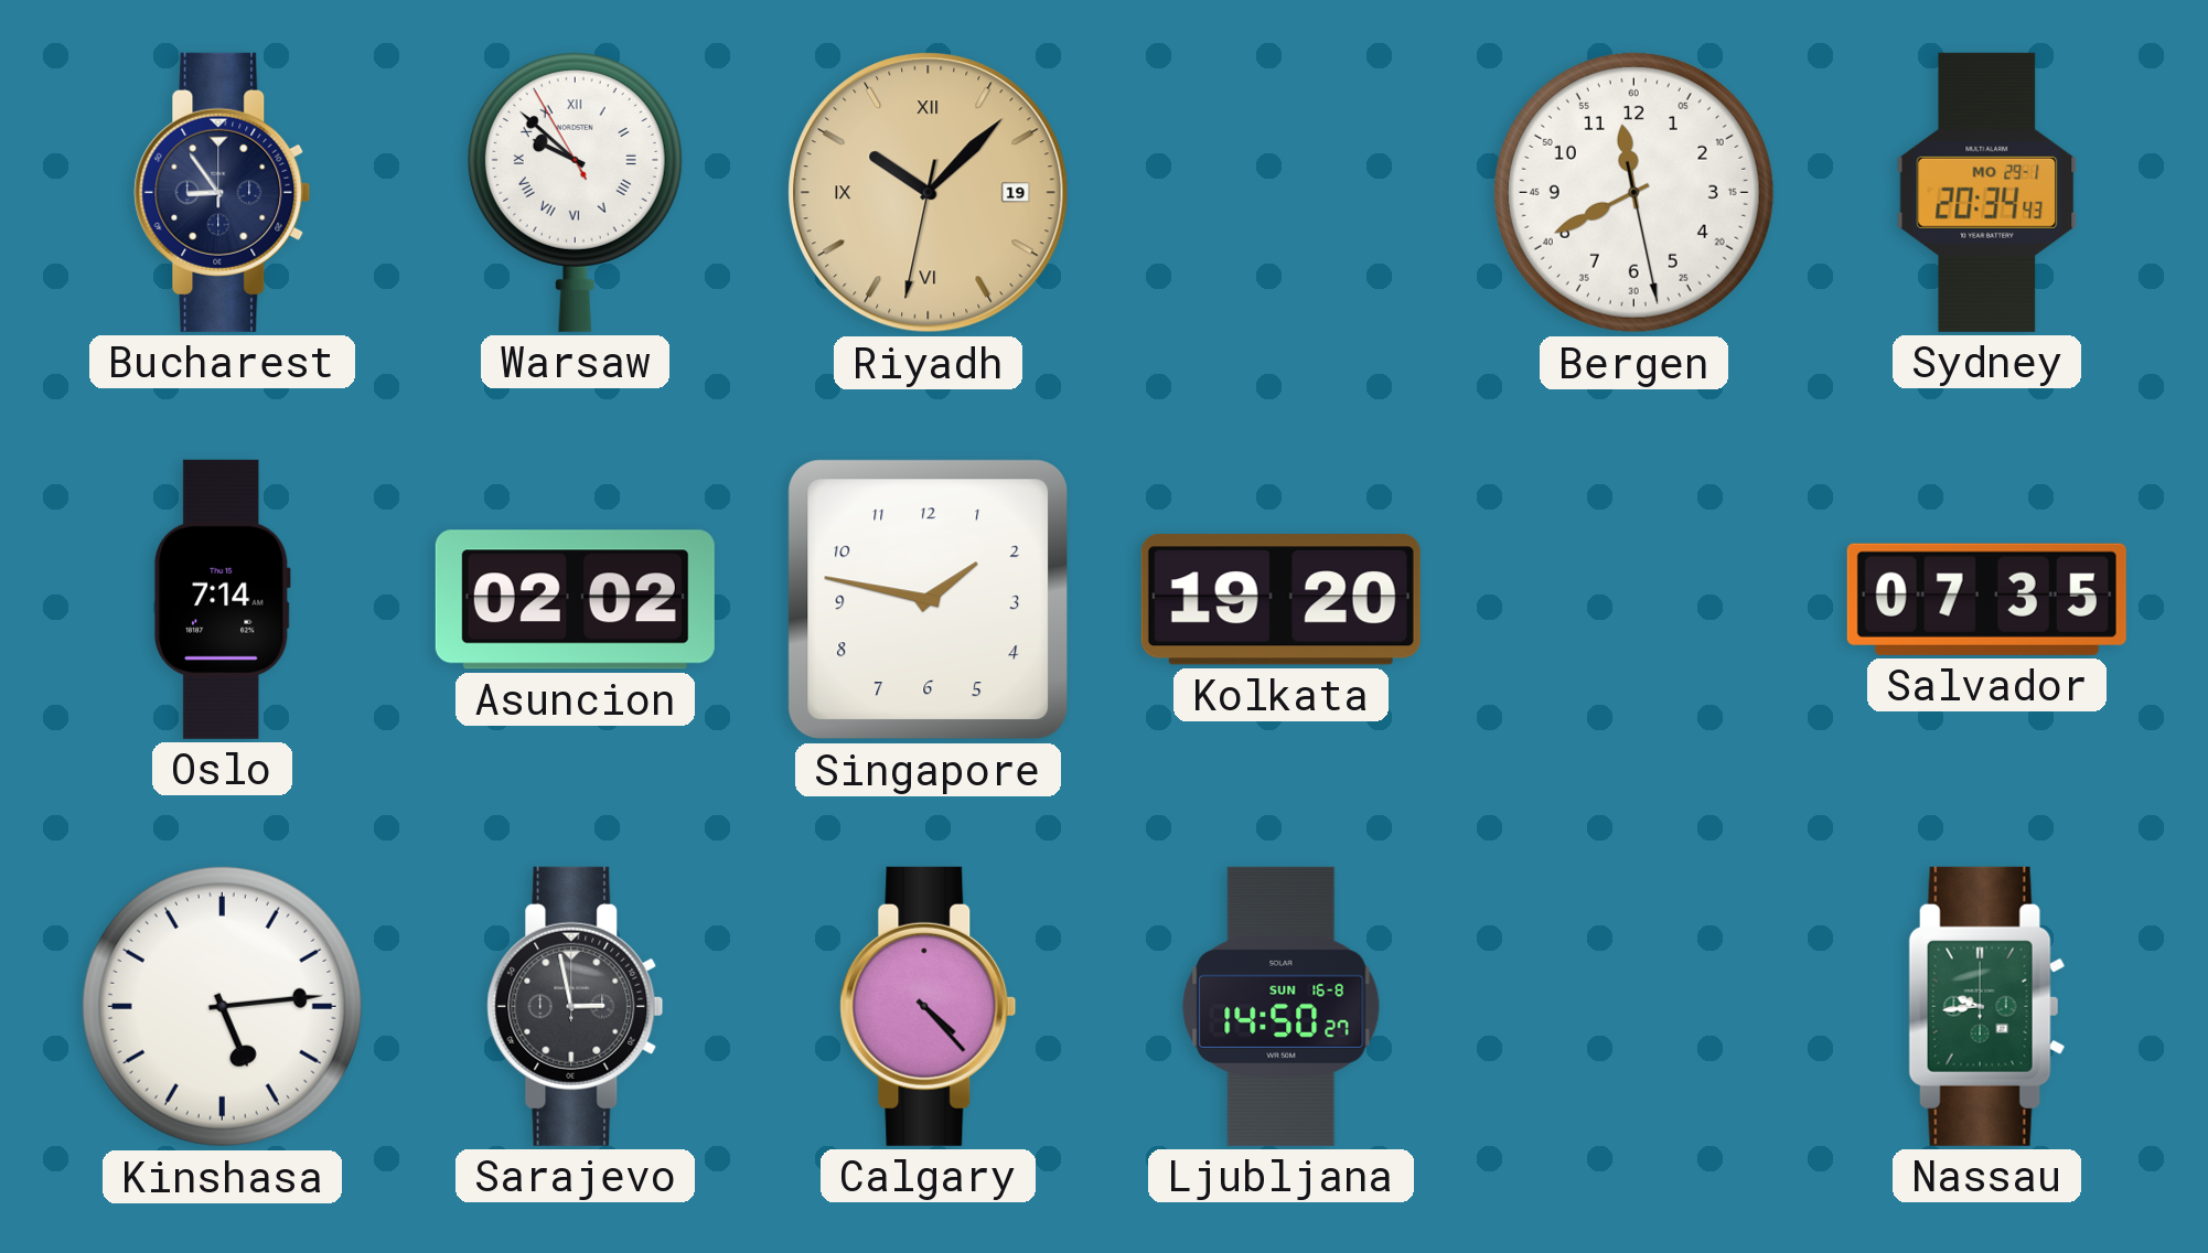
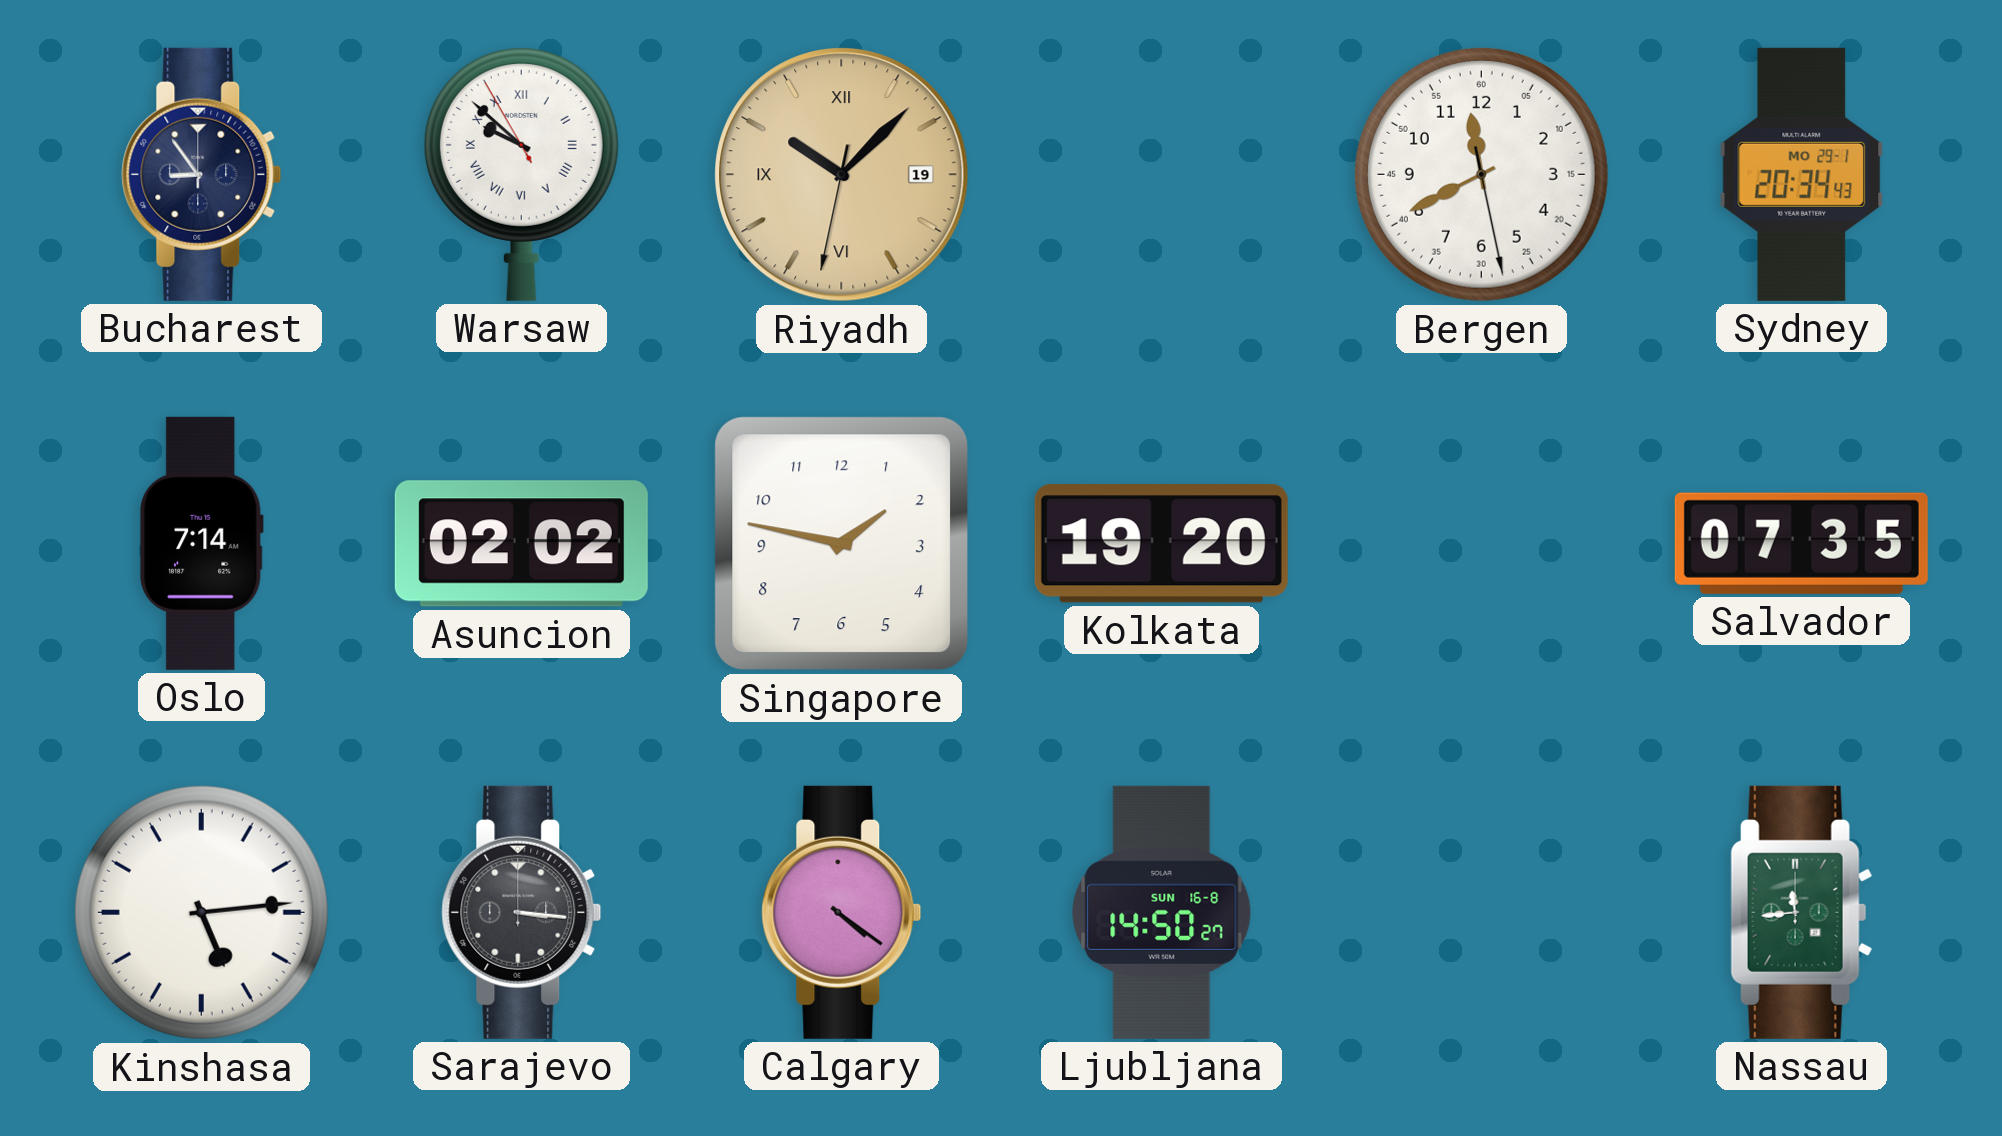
Sarajevo: 2:58 -> 3:16
Calgary: 4:23 -> 4:21
Nassau: 9:44 -> 11:44
